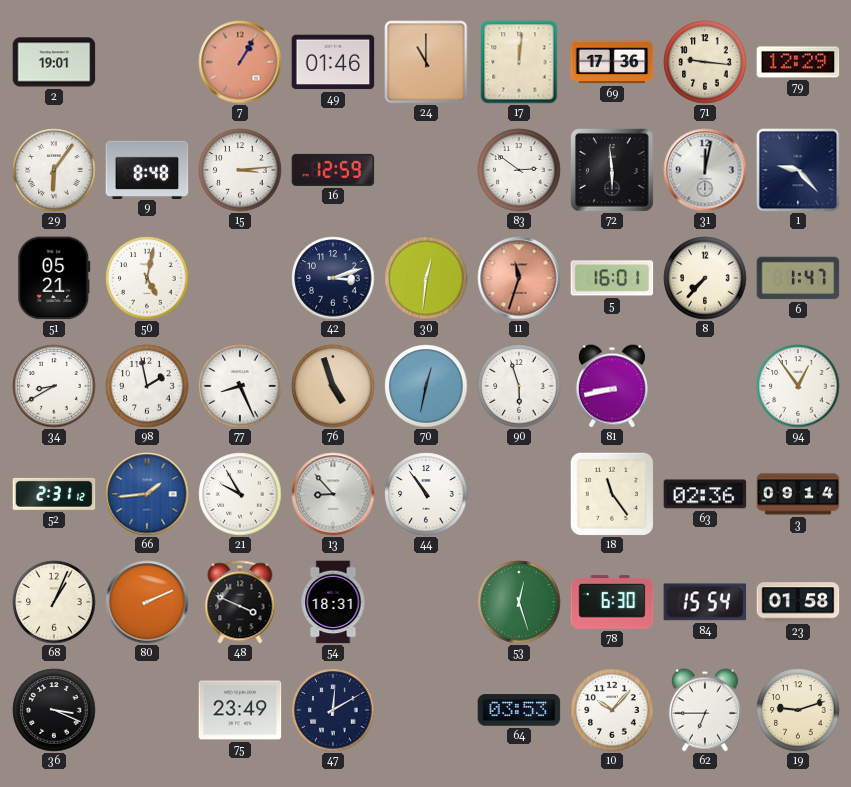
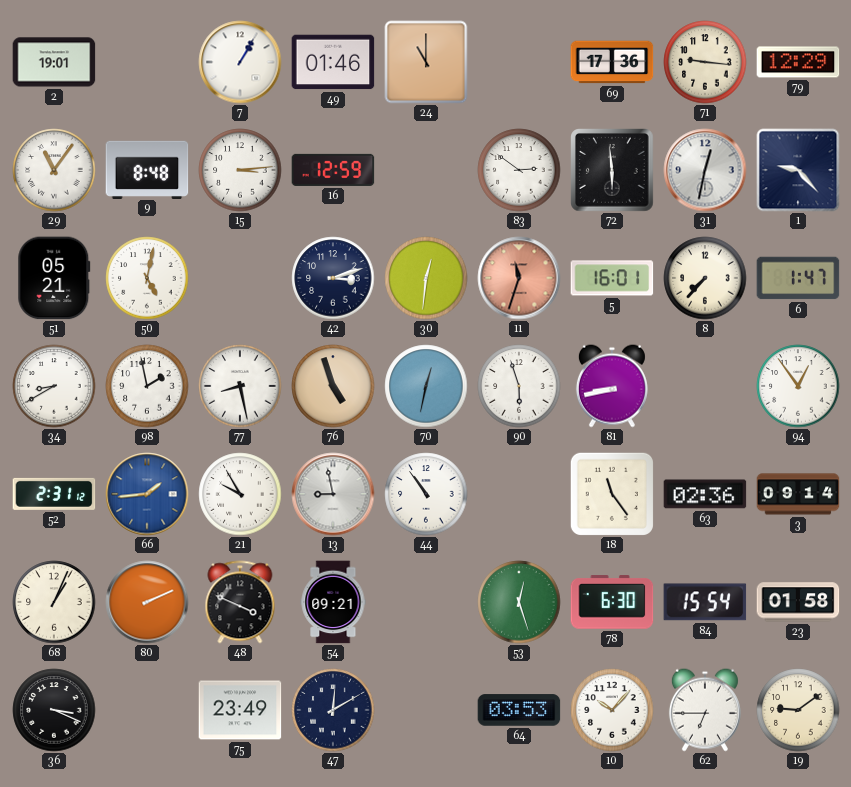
7 dial: salmon -> white
17: 12:01 -> none
29: 6:06 -> 11:06
31: 12:02 -> 12:32
77: 8:26 -> 8:28
13: 8:53 -> 8:58
54: 18:31 -> 09:21
19: 9:12 -> 9:09
